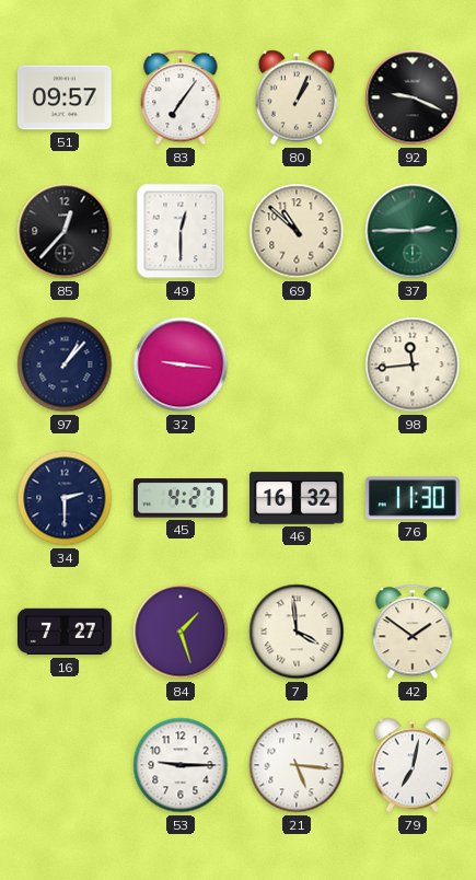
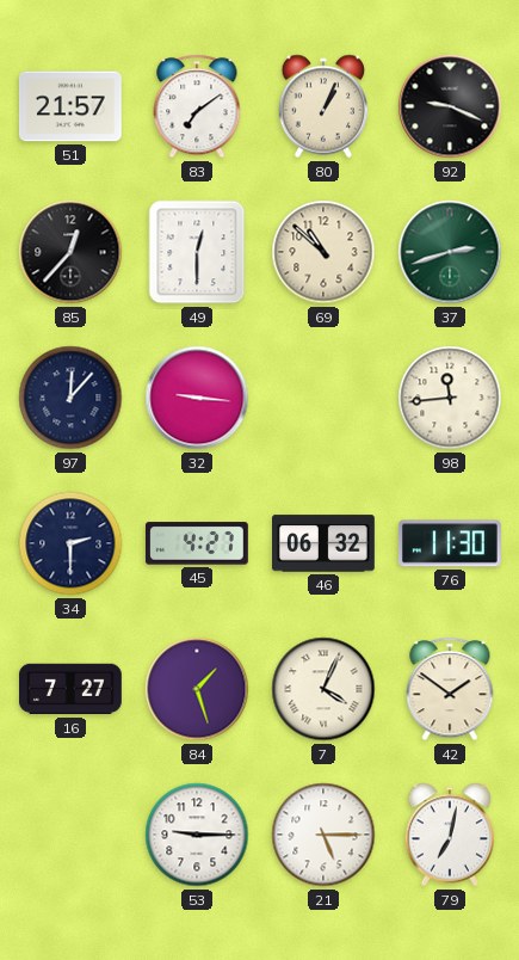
51: 09:57 -> 21:57
83: 7:06 -> 7:09
37: 2:45 -> 2:42
97: 1:07 -> 12:07
46: 16:32 -> 06:32
7: 3:59 -> 4:04
21: 5:16 -> 5:15
